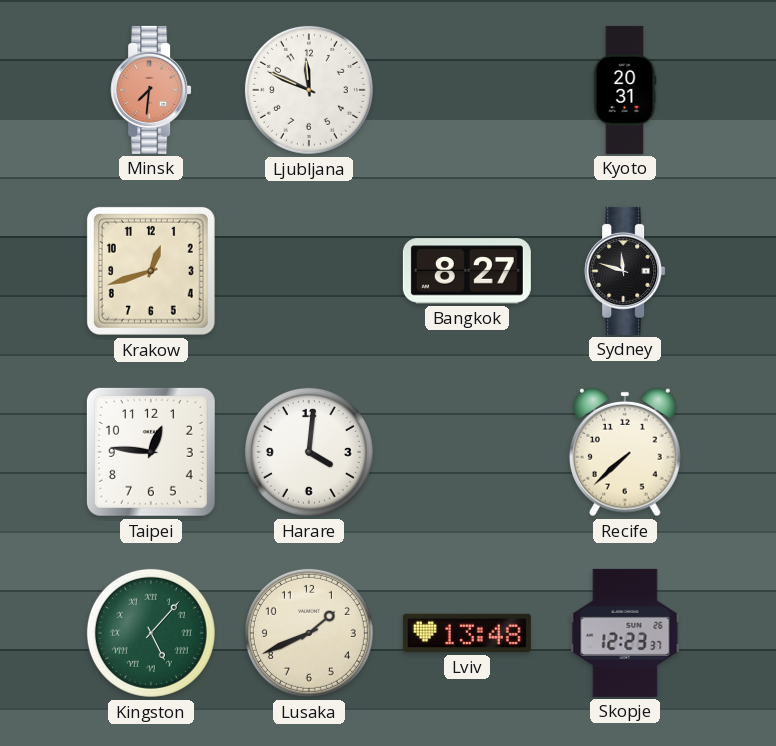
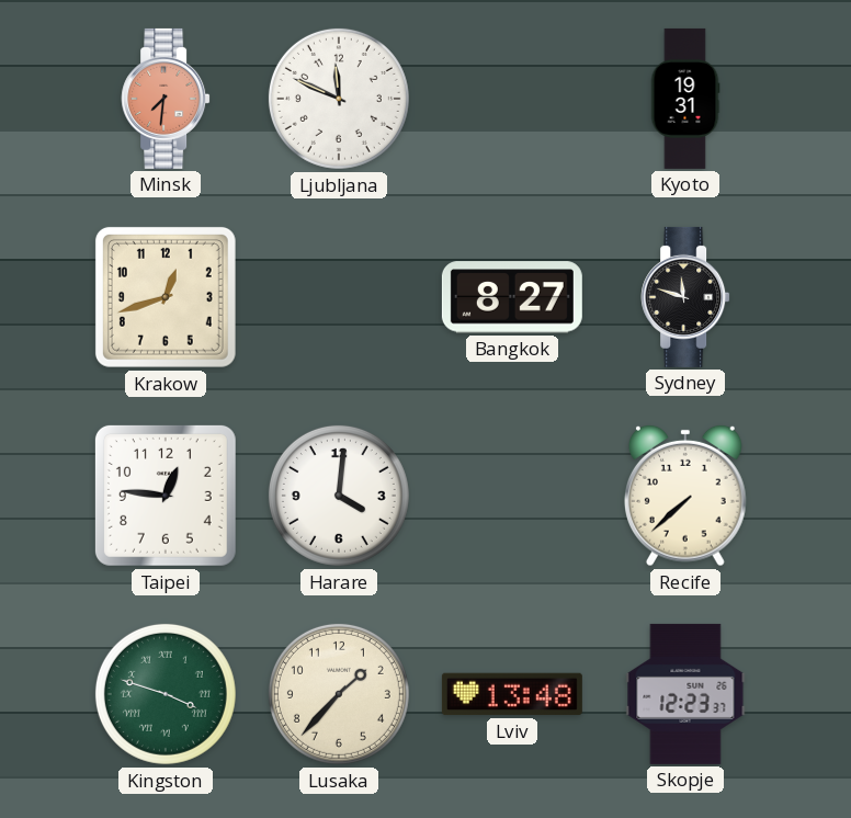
Kyoto: 20:31 -> 19:31
Kingston: 5:07 -> 3:48
Lusaka: 1:41 -> 1:37
